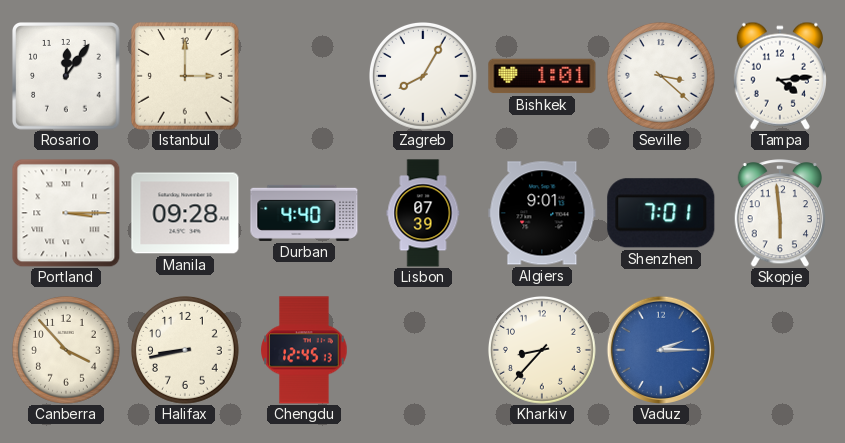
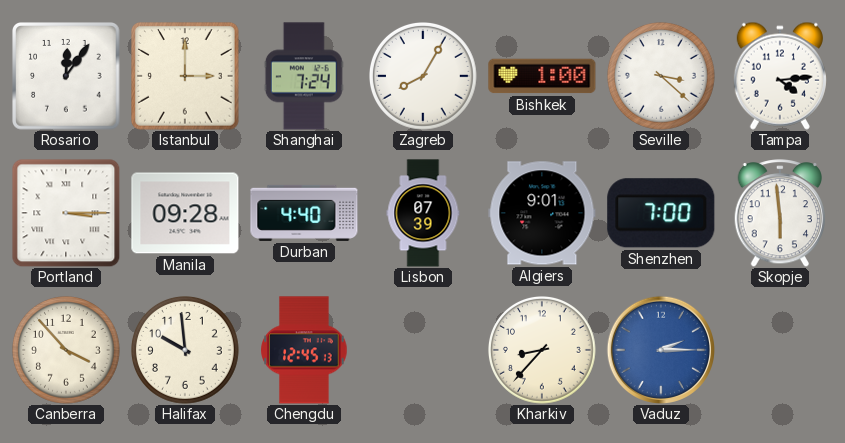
Shanghai: none -> 7:24
Bishkek: 1:01 -> 1:00
Shenzhen: 7:01 -> 7:00
Halifax: 8:43 -> 9:59
